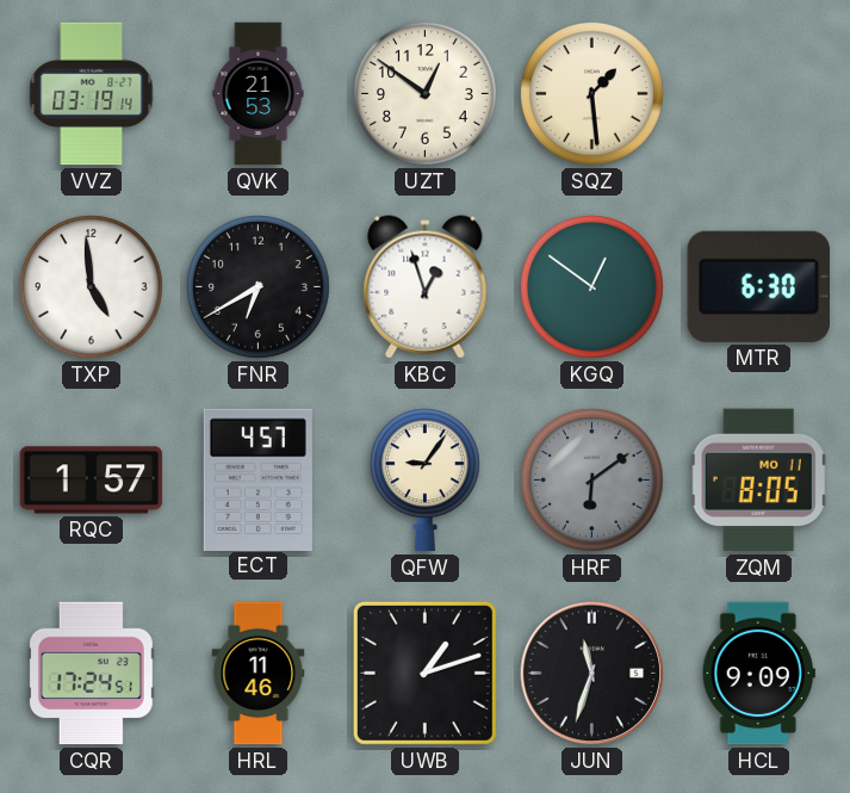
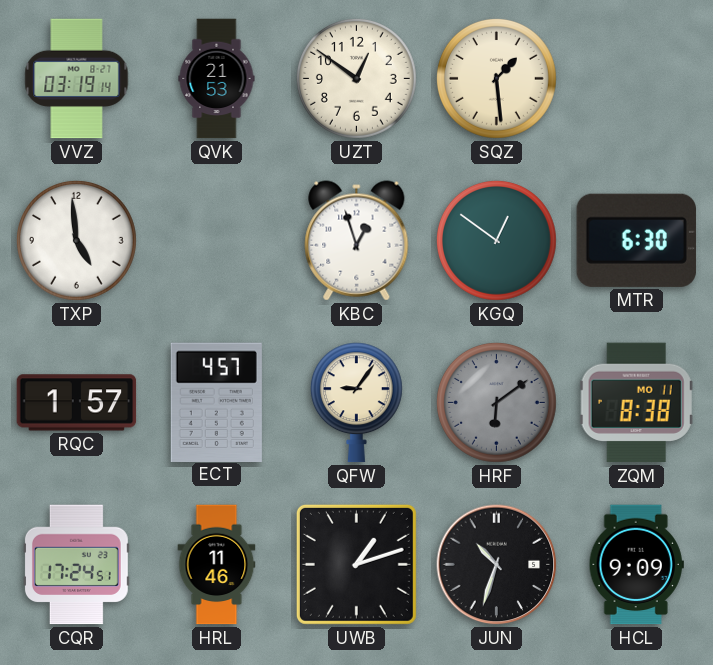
FNR: 6:40 -> none
ZQM: 8:05 -> 8:38
JUN: 11:33 -> 10:33
